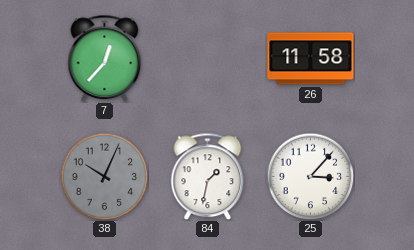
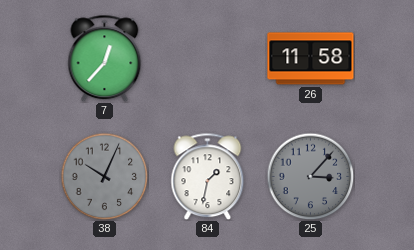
25 dial: white -> grey
